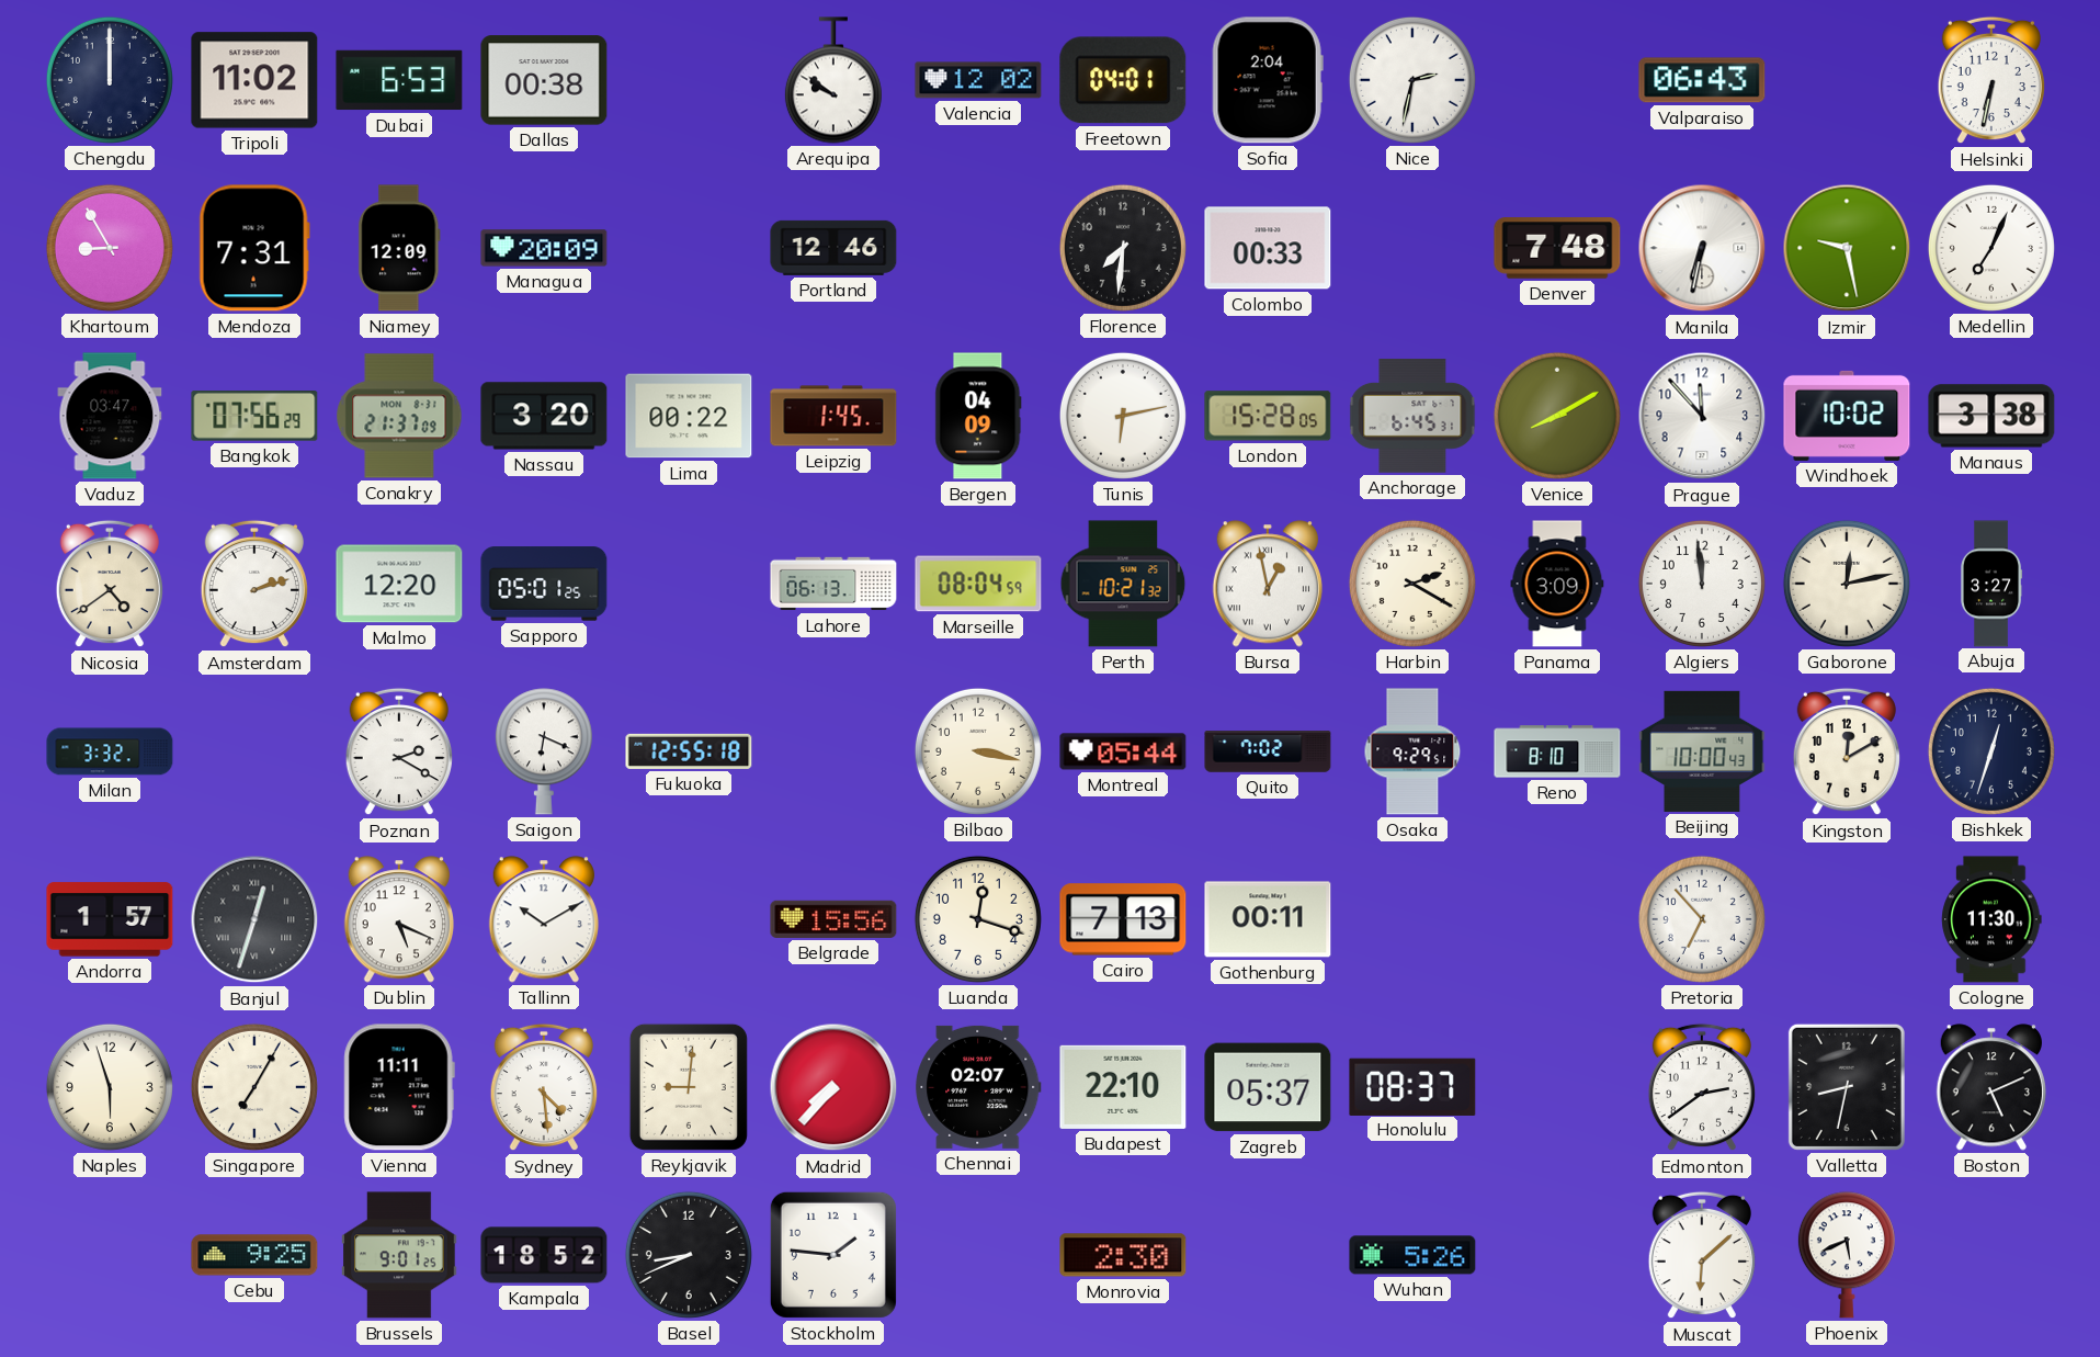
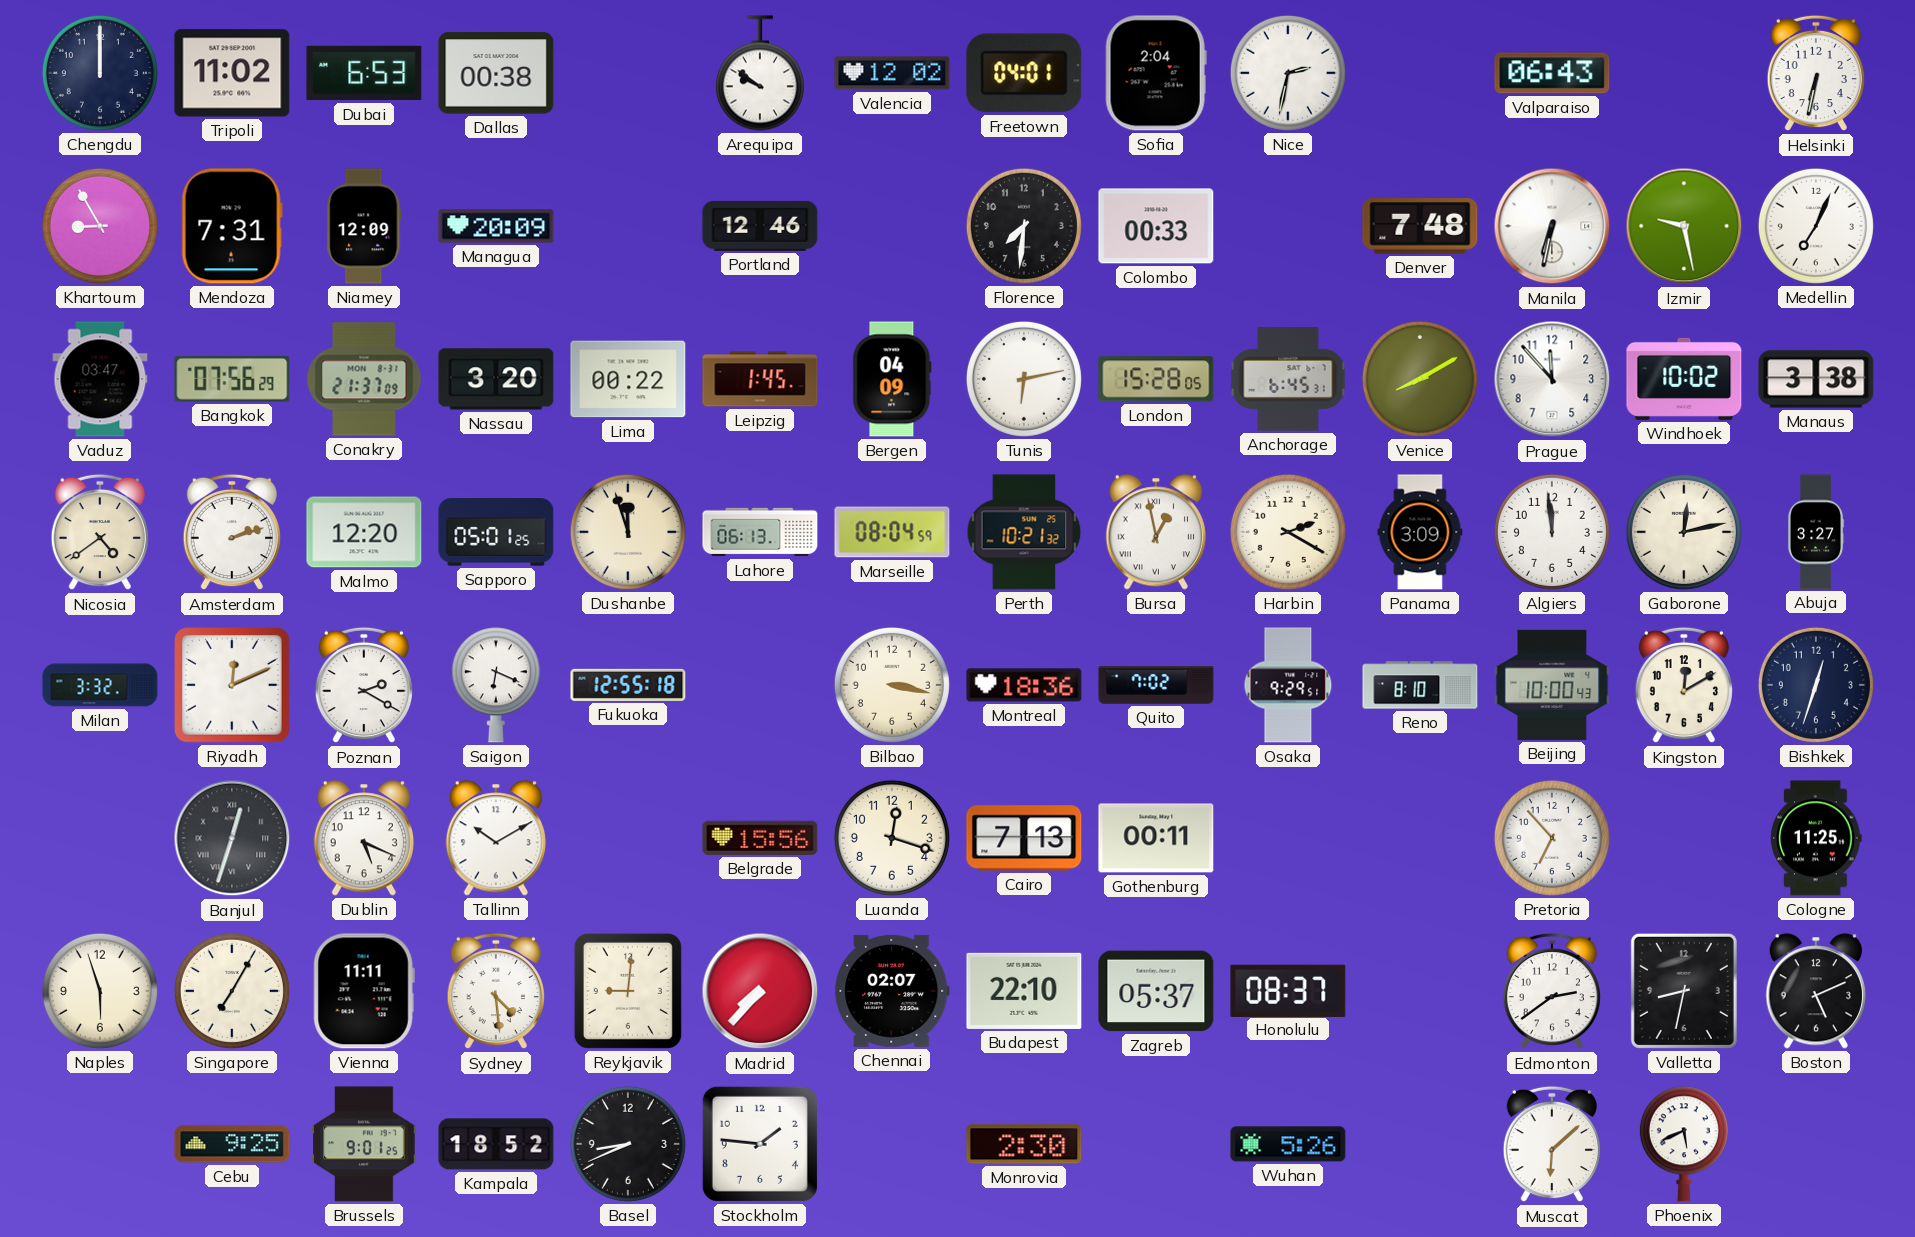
Dushanbe: none -> 11:57
Riyadh: none -> 12:11
Montreal: 05:44 -> 18:36
Andorra: 1:57 -> none
Cologne: 11:30 -> 11:25
